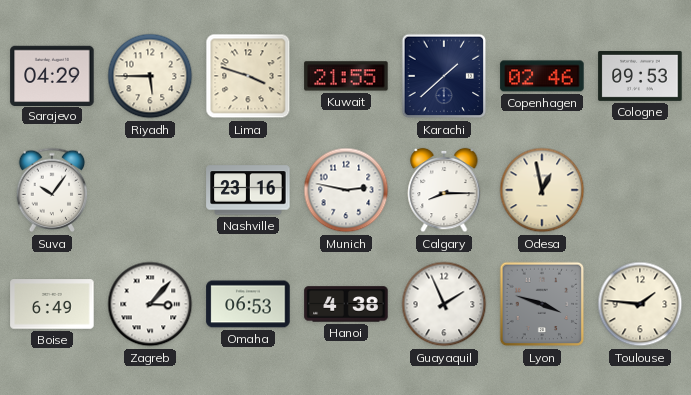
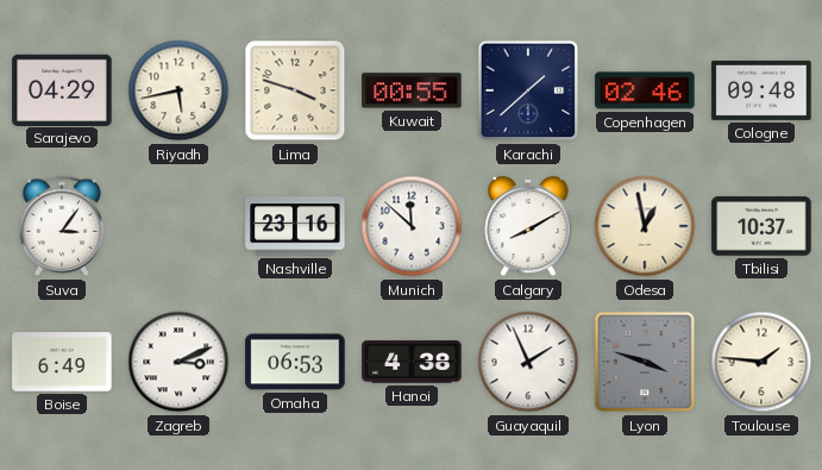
Riyadh: 5:45 -> 5:43
Kuwait: 21:55 -> 00:55
Cologne: 09:53 -> 09:48
Suva: 10:06 -> 3:06
Munich: 2:47 -> 11:52
Calgary: 8:15 -> 8:10
Tbilisi: none -> 10:37
Zagreb: 3:07 -> 3:11
